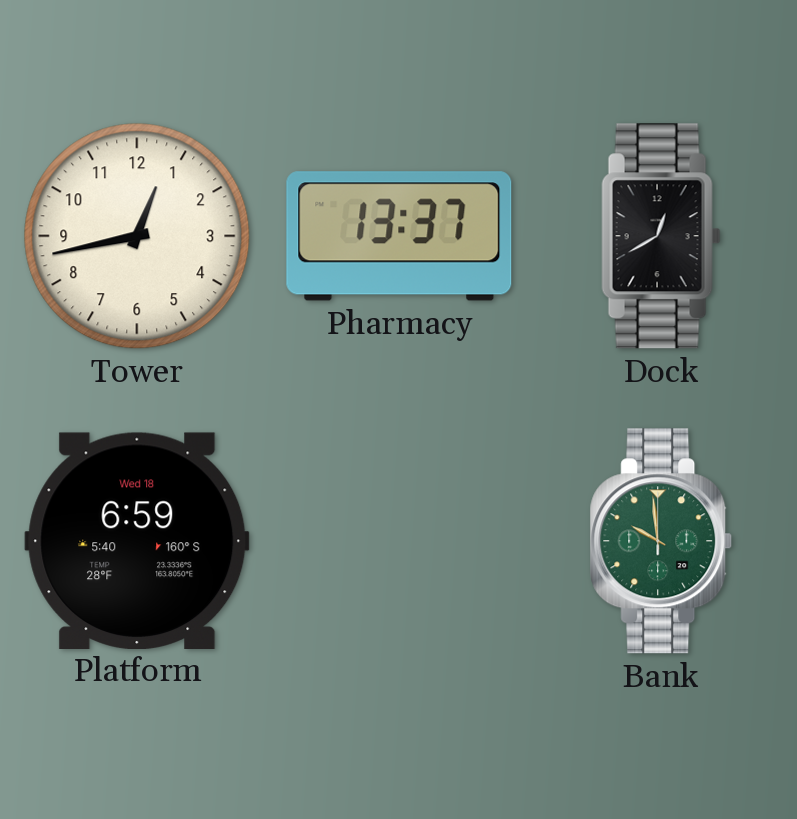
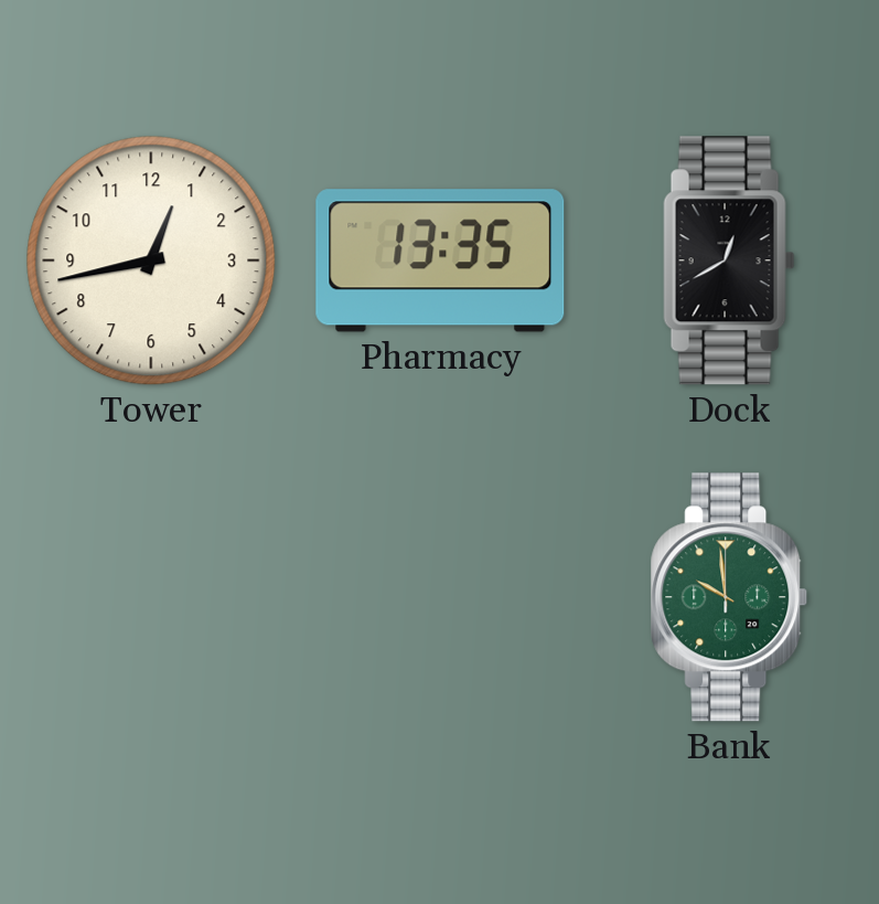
Pharmacy: 13:37 -> 13:35
Platform: 6:59 -> none
